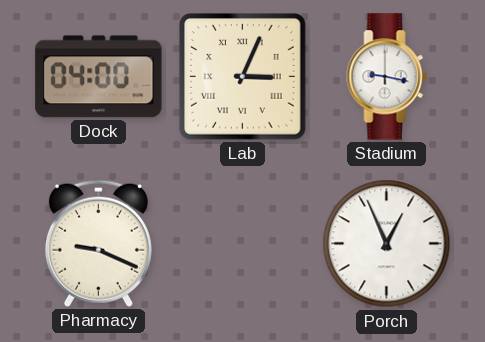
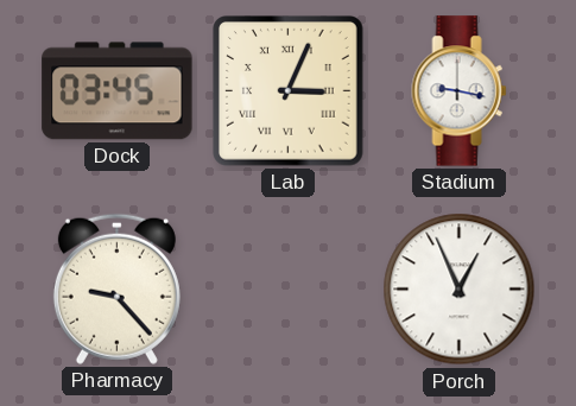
Dock: 04:00 -> 03:45
Pharmacy: 9:19 -> 9:23
